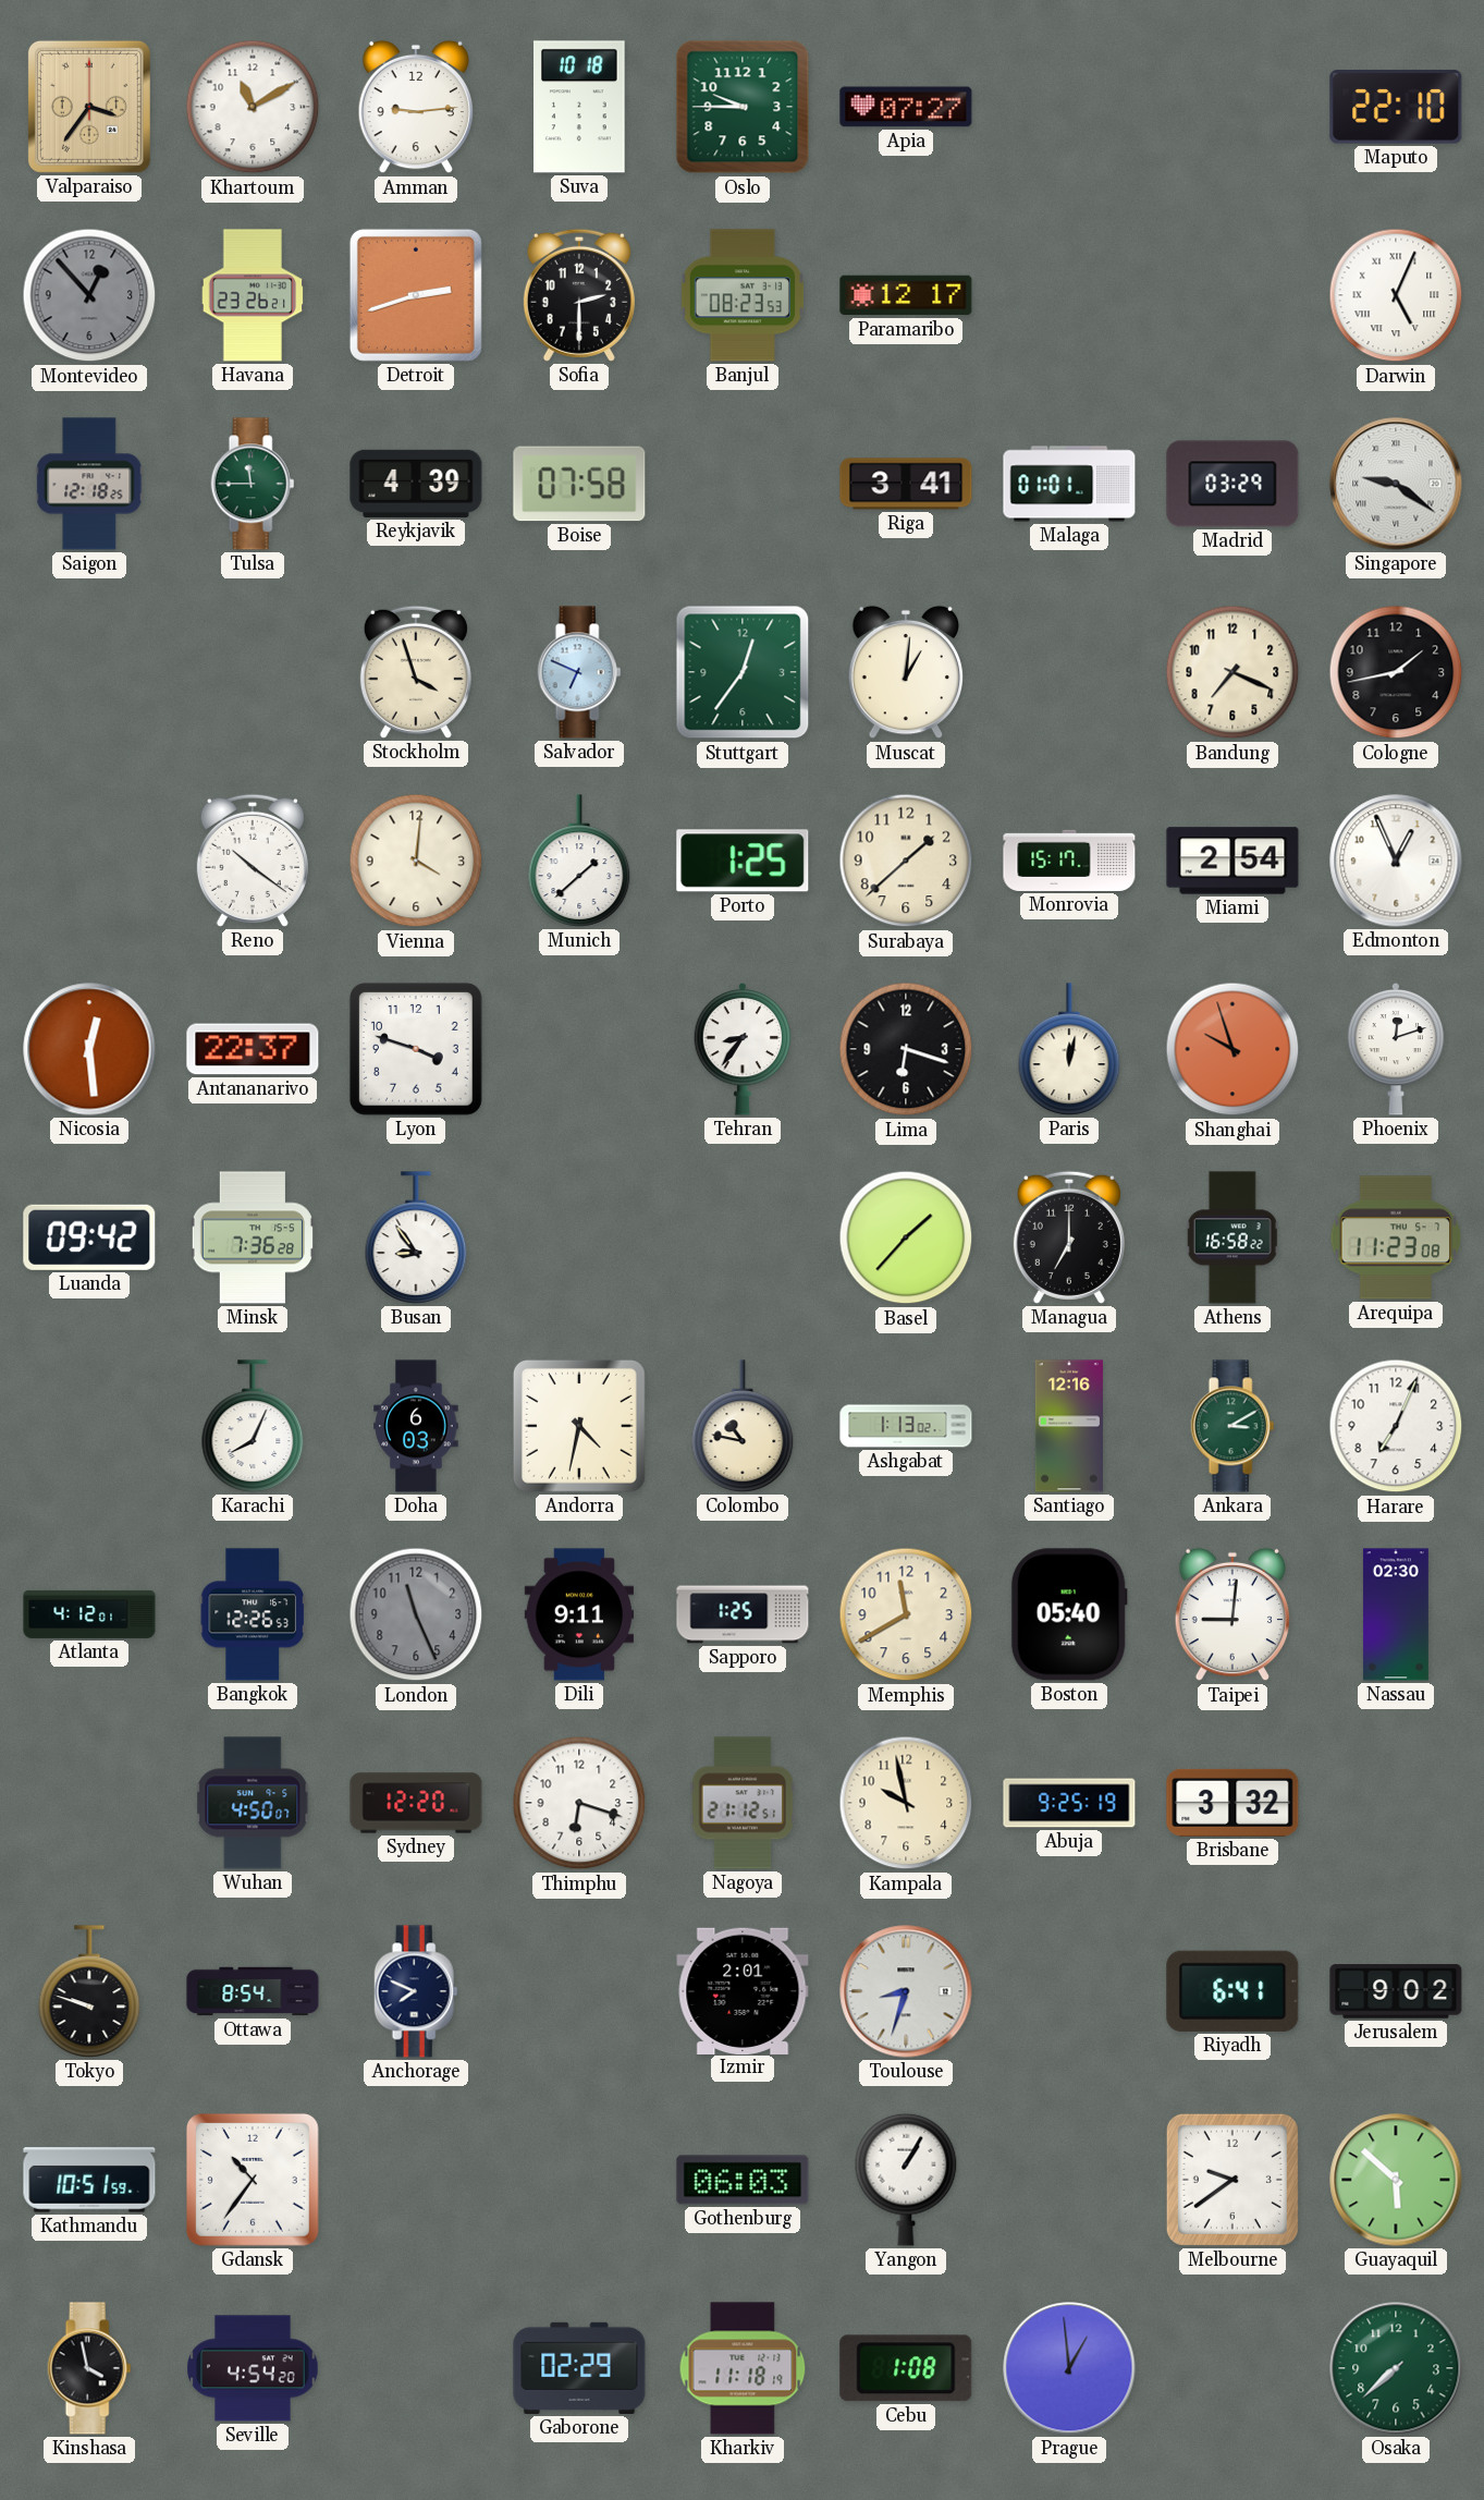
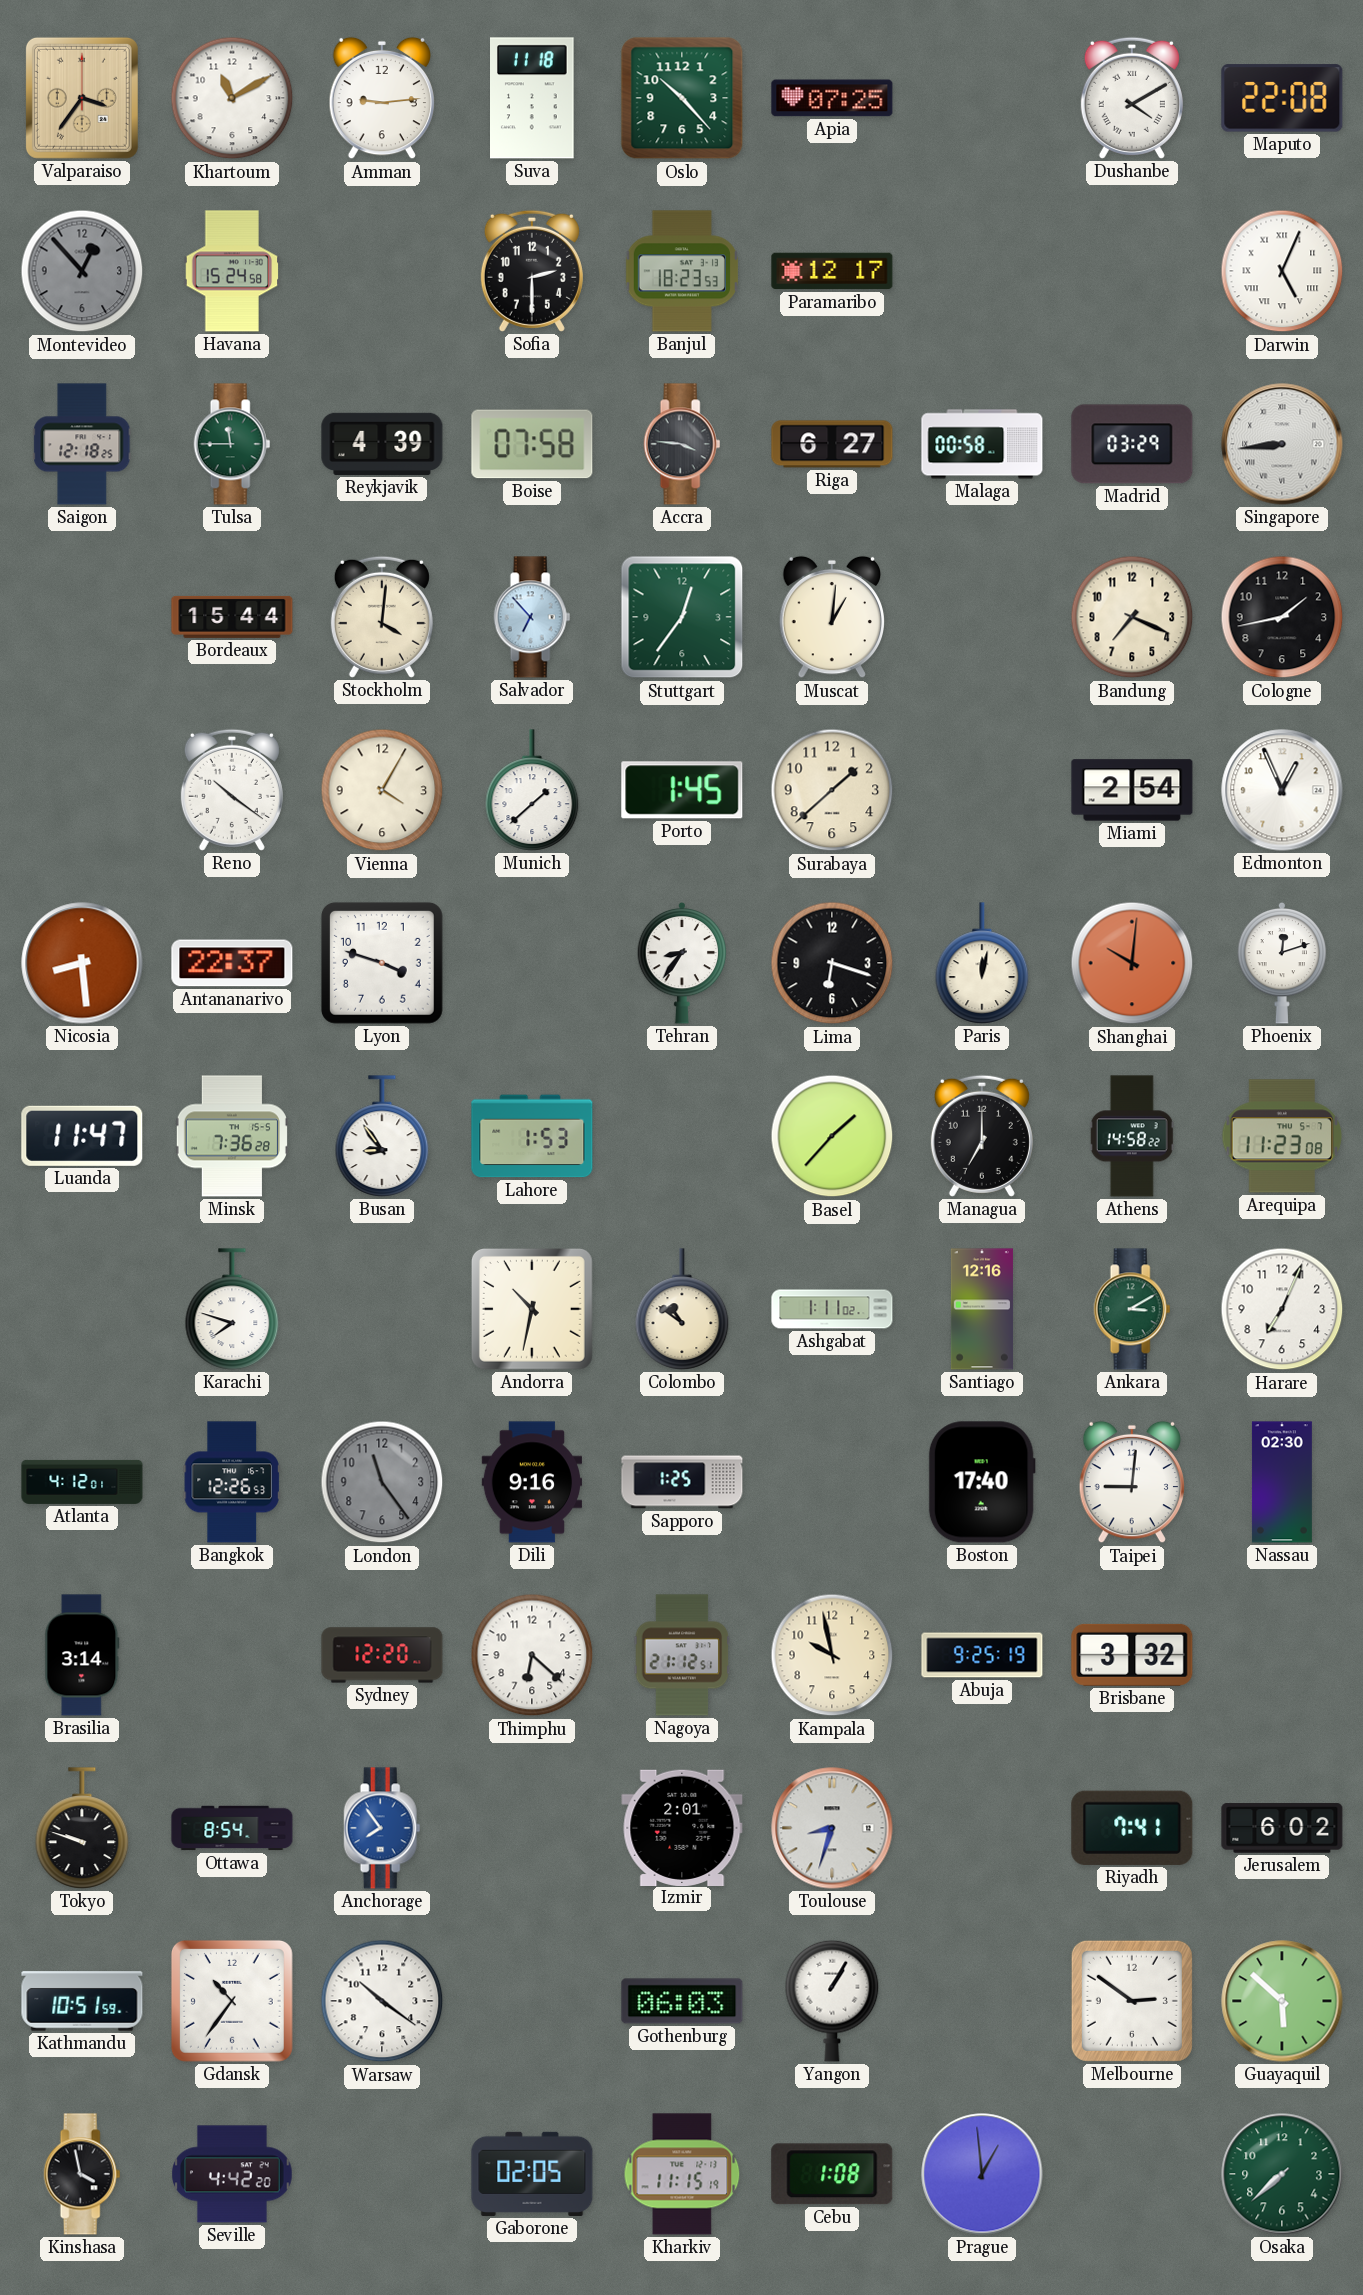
Suva: 10:18 -> 11:18
Oslo: 9:45 -> 10:23
Apia: 07:27 -> 07:25
Dushanbe: none -> 4:10
Maputo: 22:10 -> 22:08
Havana: 23:26 -> 15:24
Detroit: 2:42 -> none
Banjul: 08:23 -> 18:23
Accra: none -> 3:46
Riga: 3:41 -> 6:27
Malaga: 01:01 -> 00:58
Singapore: 9:21 -> 8:44
Bordeaux: none -> 15:44
Stockholm: 3:57 -> 4:01
Salvador: 6:49 -> 6:53
Vienna: 4:01 -> 4:05
Porto: 1:25 -> 1:45
Monrovia: 15:17 -> none
Nicosia: 12:29 -> 8:29
Shanghai: 9:57 -> 10:01
Luanda: 09:42 -> 11:47
Lahore: none -> 1:53
Athens: 16:58 -> 14:58
Karachi: 8:04 -> 7:48
Doha: 6:03 -> none
Andorra: 4:32 -> 10:32
Colombo: 10:47 -> 10:51
Ashgabat: 1:13 -> 1:11
London: 11:26 -> 11:24
Dili: 9:11 -> 9:16
Memphis: 11:40 -> none
Boston: 05:40 -> 17:40
Brasilia: none -> 3:14
Wuhan: 4:50 -> none
Thimphu: 6:18 -> 6:22
Anchorage: 7:49 -> 7:54
Anchorage dial: navy -> blue
Riyadh: 6:41 -> 7:41
Jerusalem: 9:02 -> 6:02
Warsaw: none -> 10:21
Melbourne: 9:39 -> 2:51
Seville: 4:54 -> 4:42
Gaborone: 02:29 -> 02:05
Kharkiv: 11:18 -> 11:15
